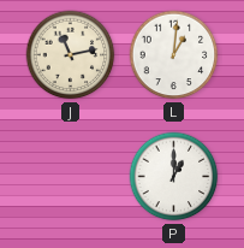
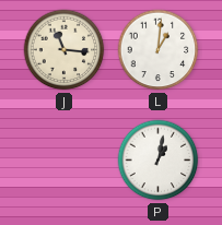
J: 11:13 -> 11:16
P: 1:00 -> 1:02
